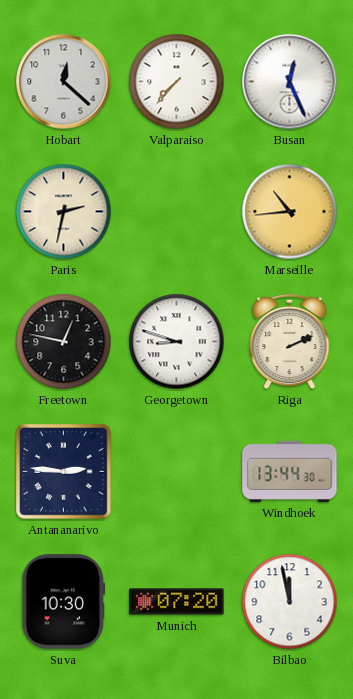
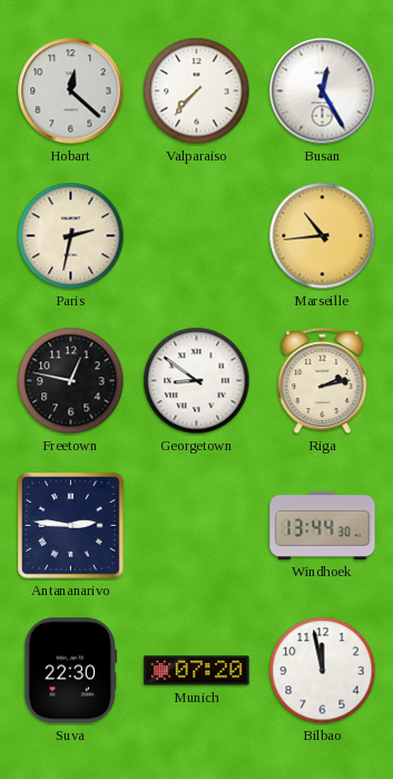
Busan: 12:26 -> 12:25
Georgetown: 8:48 -> 8:51
Riga: 2:11 -> 2:13
Suva: 10:30 -> 22:30
